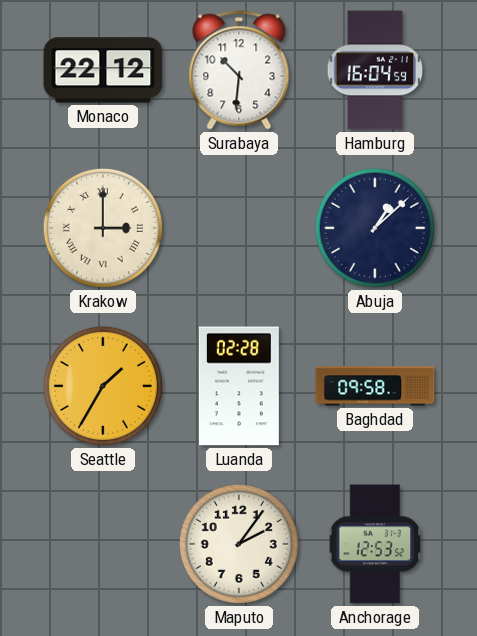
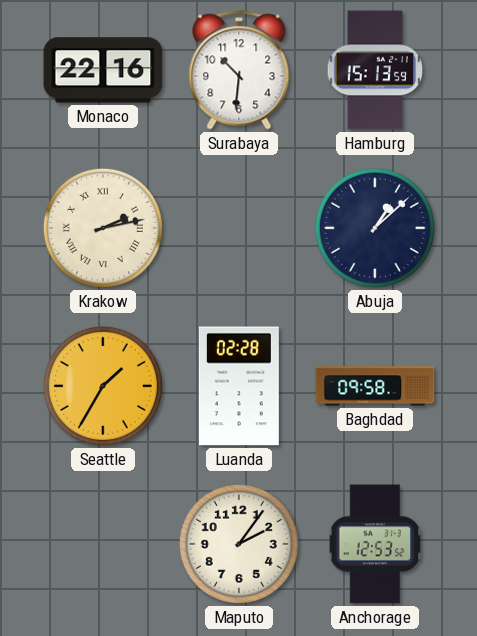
Monaco: 22:12 -> 22:16
Hamburg: 16:04 -> 15:13
Krakow: 3:00 -> 2:13
